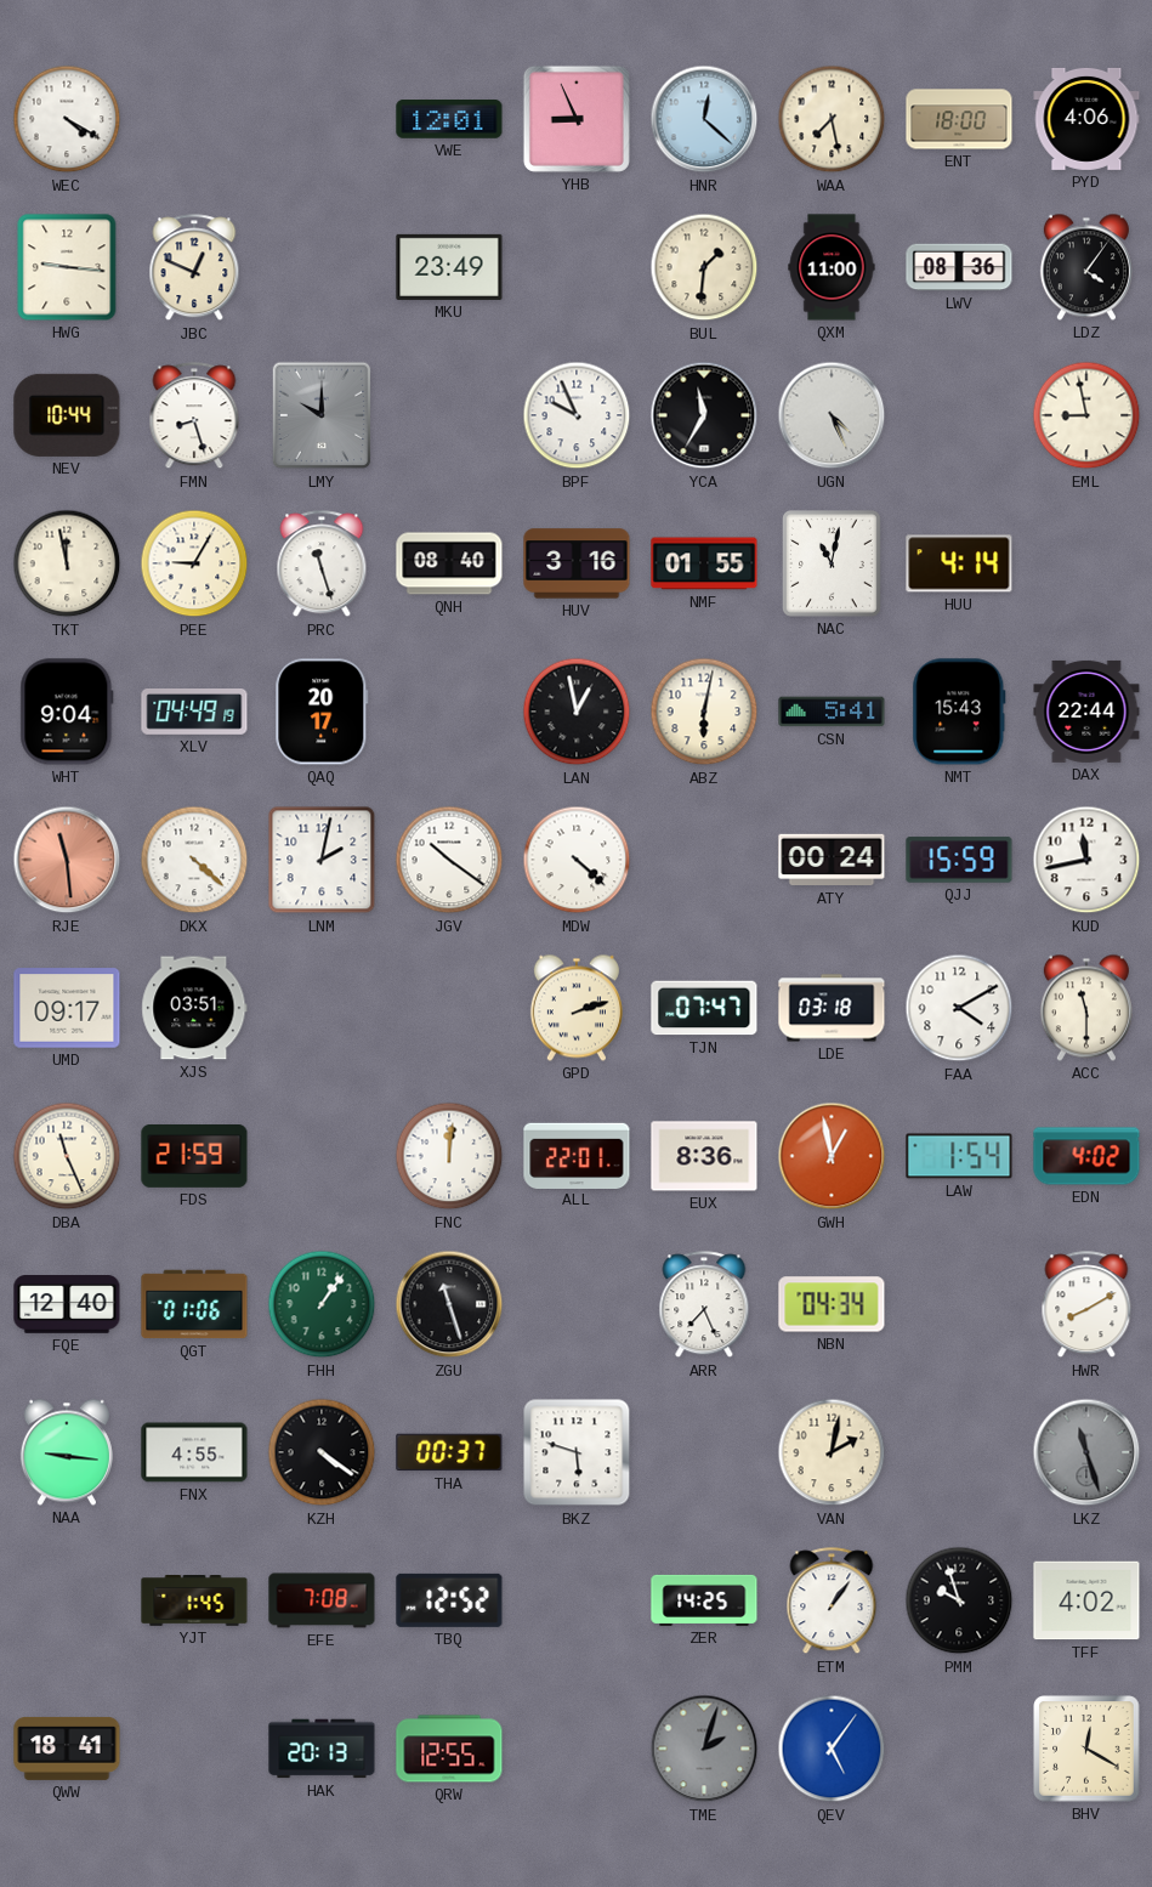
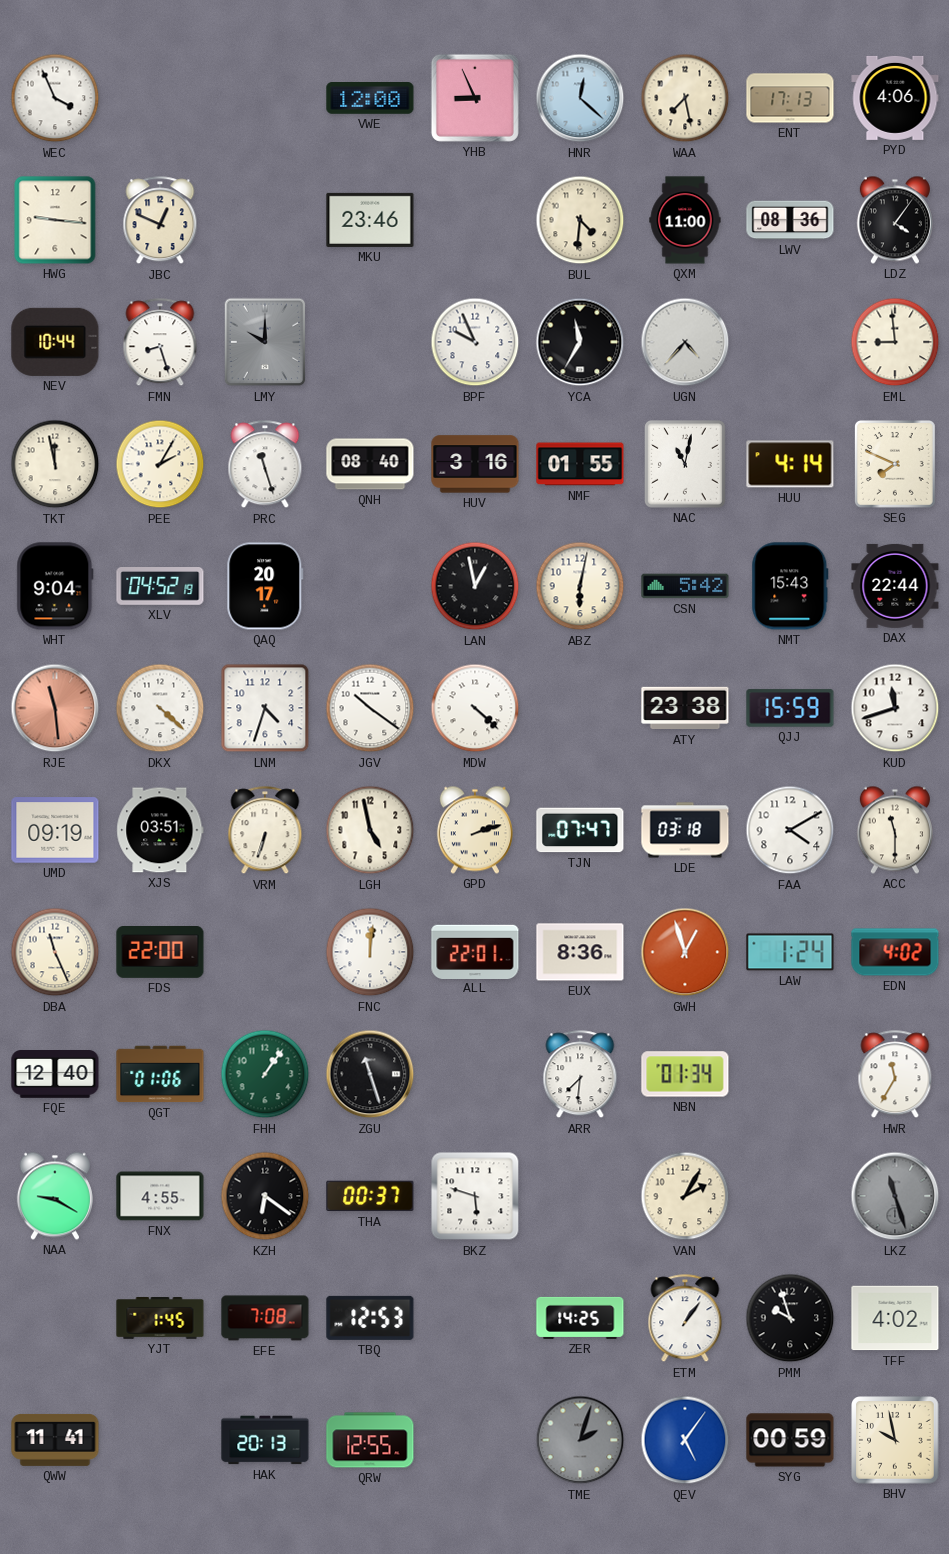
WEC: 4:20 -> 3:56
VWE: 12:01 -> 12:00
ENT: 18:00 -> 17:13
MKU: 23:49 -> 23:46
BUL: 1:31 -> 4:31
UGN: 4:26 -> 4:37
EML: 8:58 -> 8:59
PEE: 9:05 -> 2:05
SEG: none -> 7:49
XLV: 04:49 -> 04:52
CSN: 5:41 -> 5:42
LNM: 2:02 -> 4:33
ATY: 00:24 -> 23:38
KUD: 11:43 -> 11:42
UMD: 09:17 -> 09:19
VRM: none -> 6:33
LGH: none -> 4:58
FDS: 21:59 -> 22:00
GWH: 12:58 -> 12:57
LAW: 1:54 -> 1:24
ARR: 7:26 -> 7:31
NBN: 04:34 -> 01:34
HWR: 8:10 -> 11:35
NAA: 9:16 -> 9:20
KZH: 4:21 -> 6:21
VAN: 2:02 -> 2:05
TBQ: 12:52 -> 12:53
QWW: 18:41 -> 11:41
SYG: none -> 00:59
BHV: 12:20 -> 9:58
